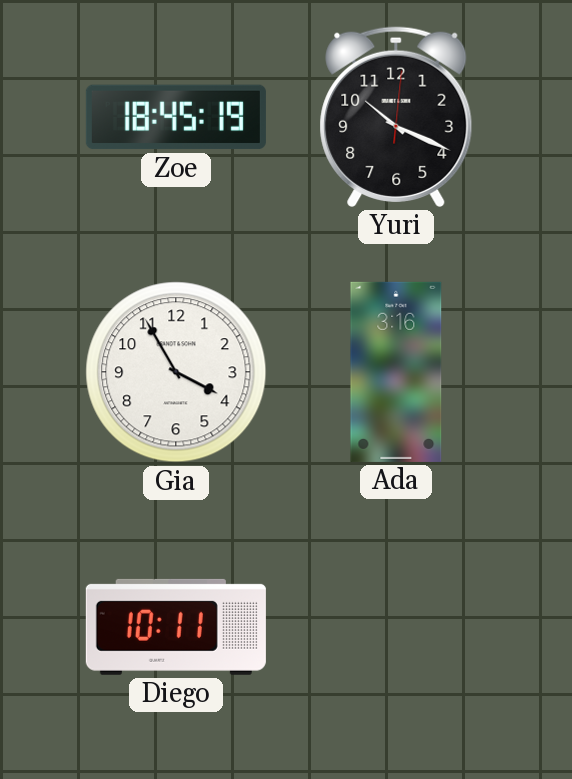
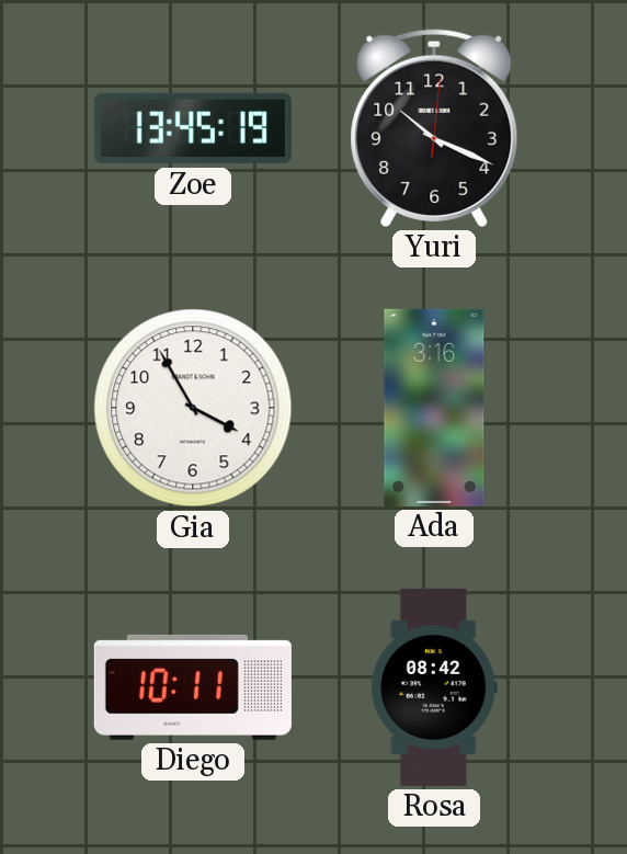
Zoe: 18:45 -> 13:45
Rosa: none -> 08:42
